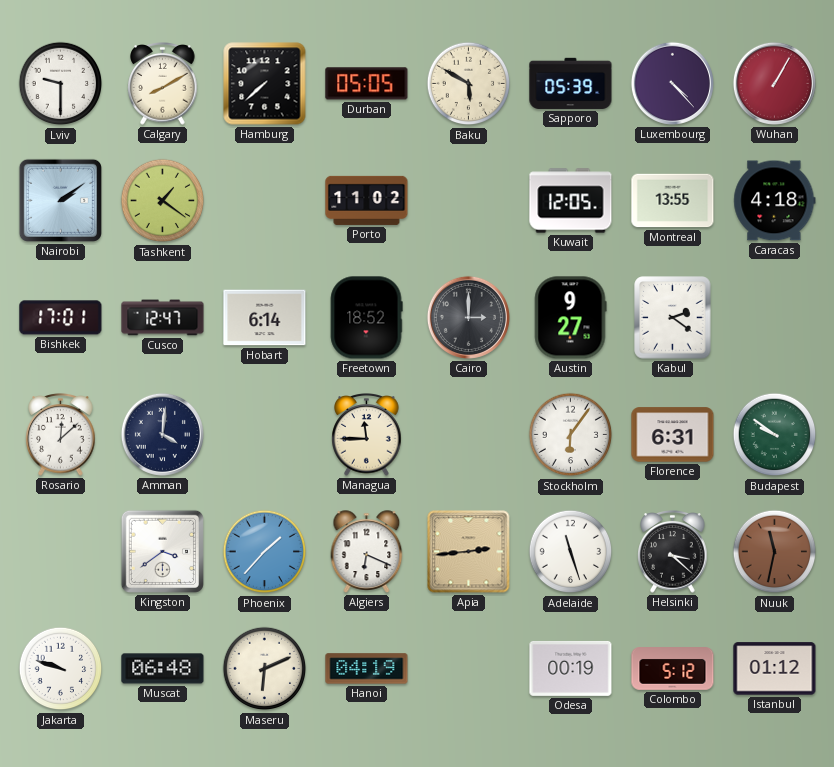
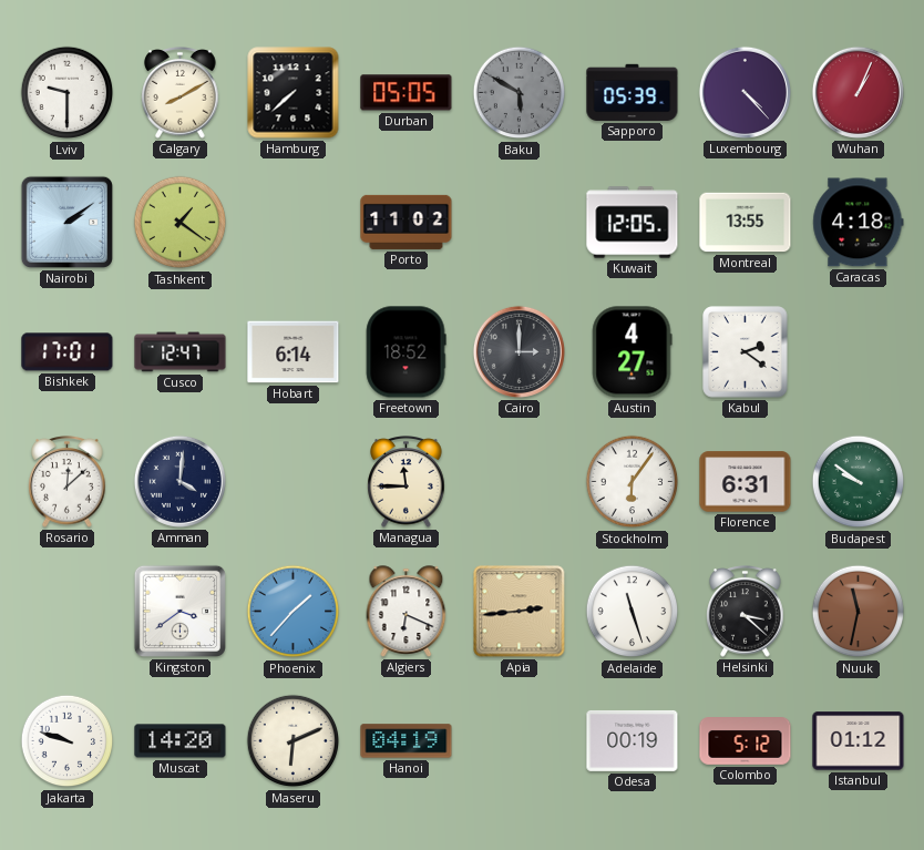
Baku dial: cream -> grey
Wuhan: 1:05 -> 1:04
Austin: 9:27 -> 4:27
Muscat: 06:48 -> 14:20
